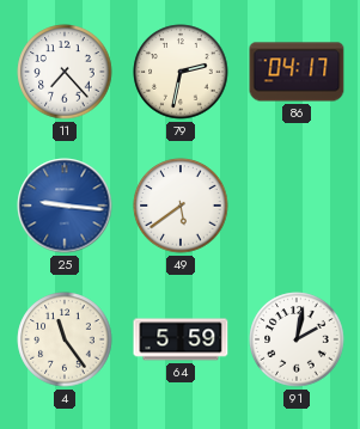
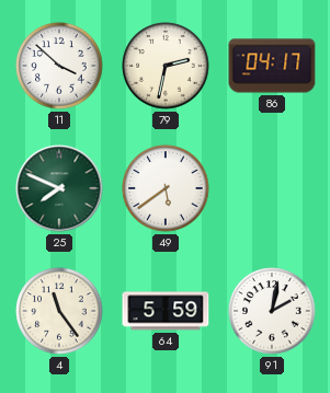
11: 7:23 -> 3:52
25: 9:16 -> 7:49
25 dial: blue -> green
